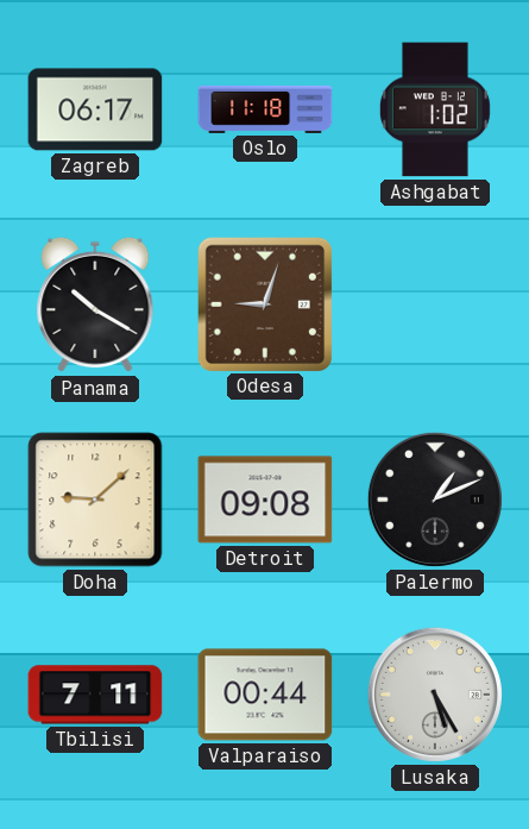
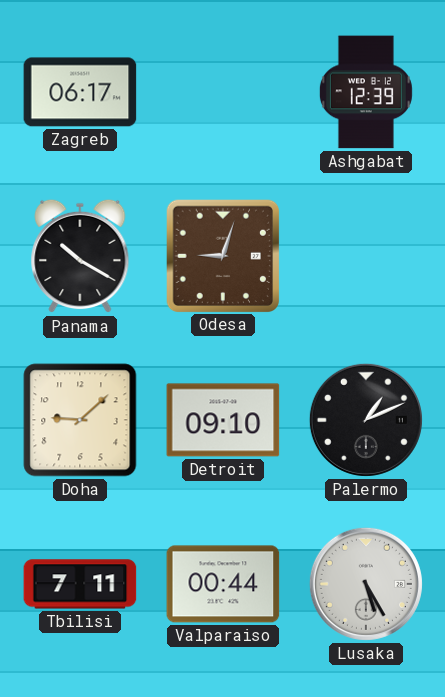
Oslo: 11:18 -> none
Ashgabat: 1:02 -> 12:39
Detroit: 09:08 -> 09:10
